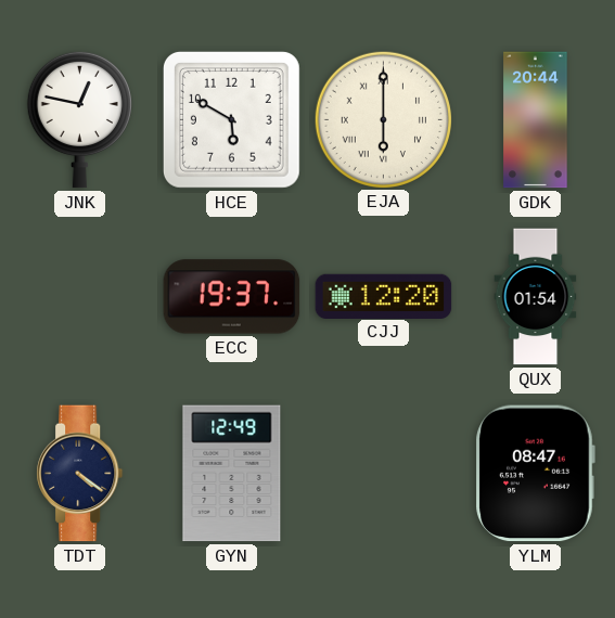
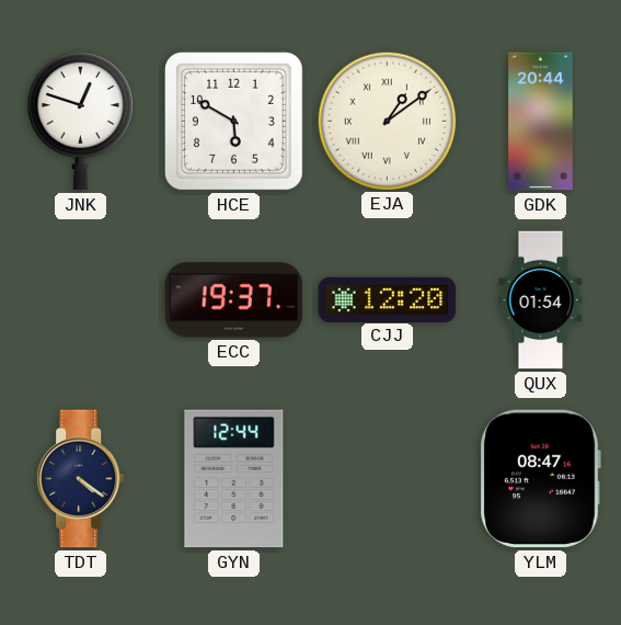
JNK: 12:47 -> 12:48
EJA: 6:00 -> 1:09
GYN: 12:49 -> 12:44
